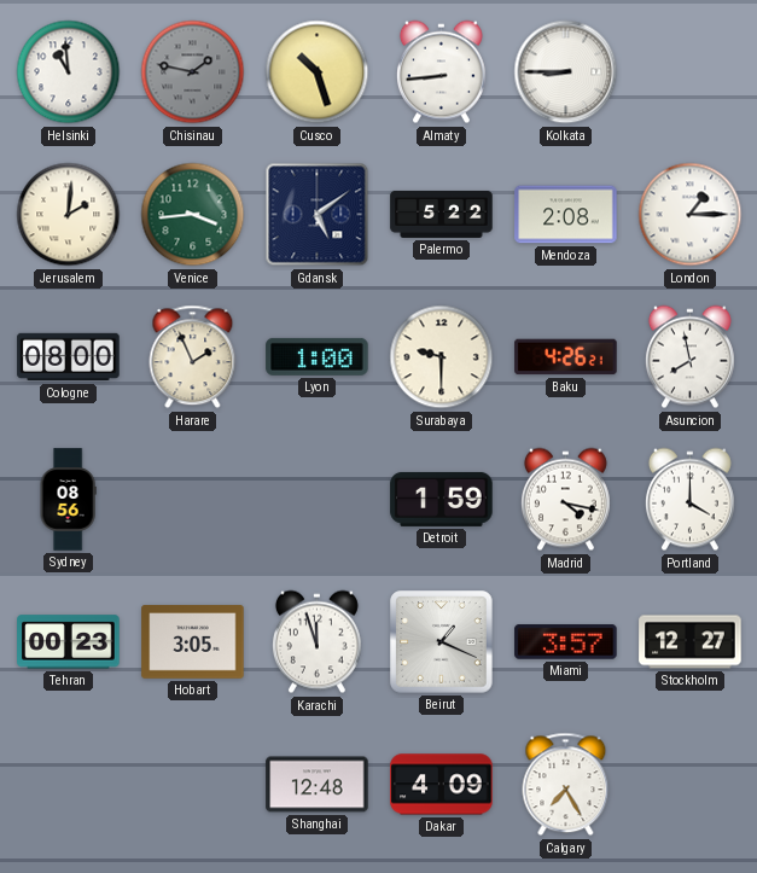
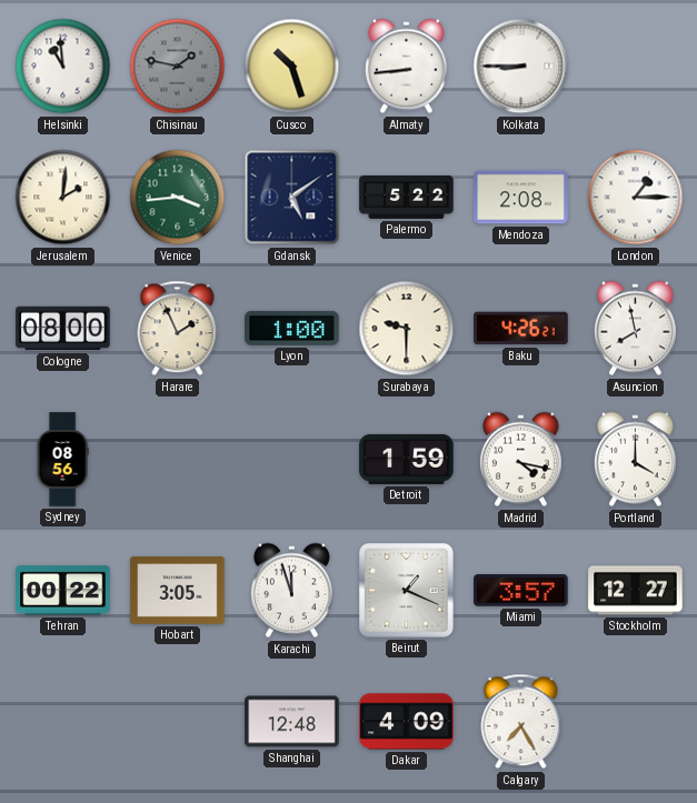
Tehran: 00:23 -> 00:22
